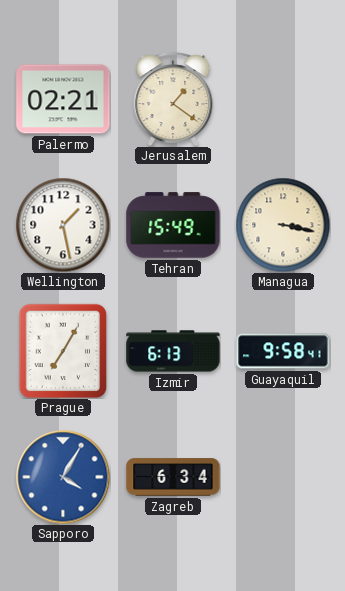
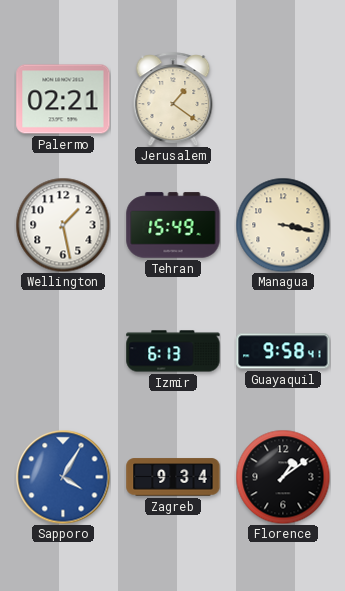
Prague: 7:05 -> none
Zagreb: 6:34 -> 9:34
Florence: none -> 1:09
